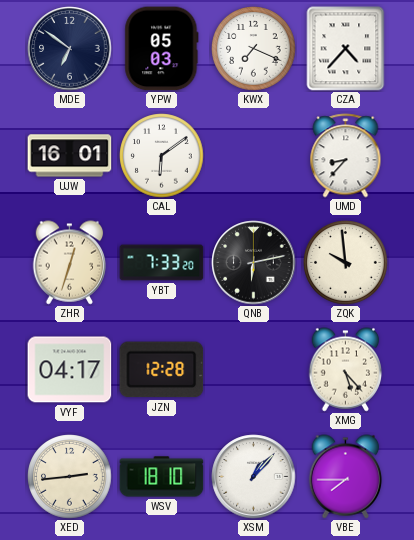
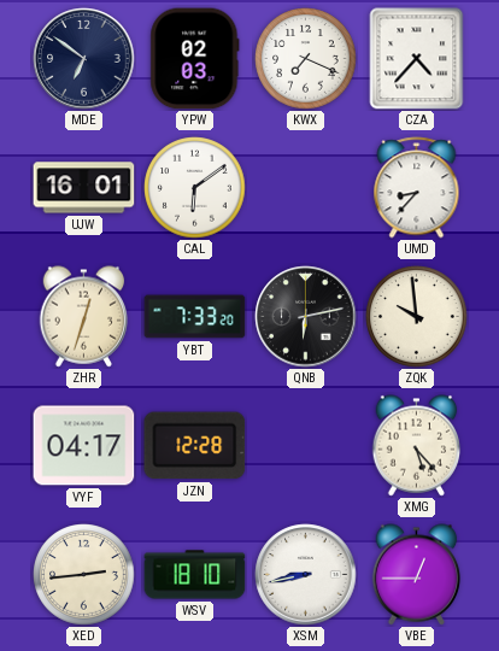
YPW: 05:03 -> 02:03
XSM: 1:07 -> 8:43
VBE: 7:45 -> 12:45
